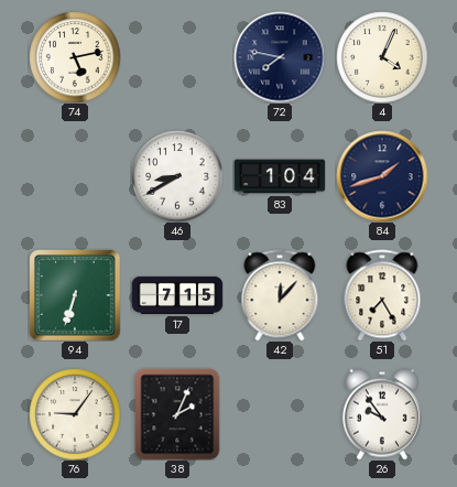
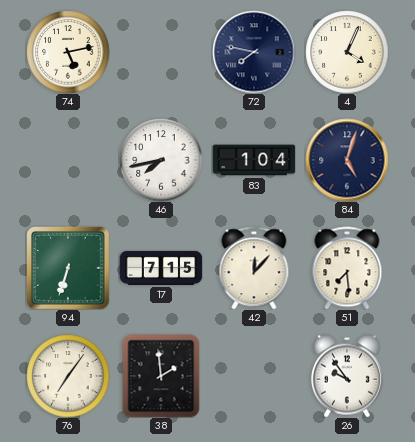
46: 8:40 -> 7:43
84: 1:42 -> 5:03
51: 7:25 -> 7:29
76: 9:06 -> 7:06
38: 2:04 -> 1:59
